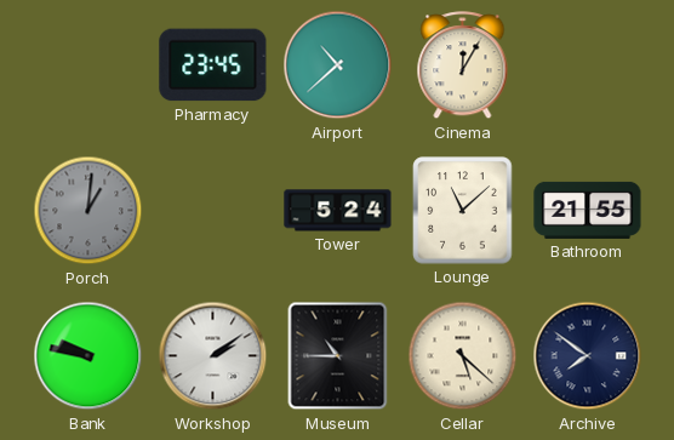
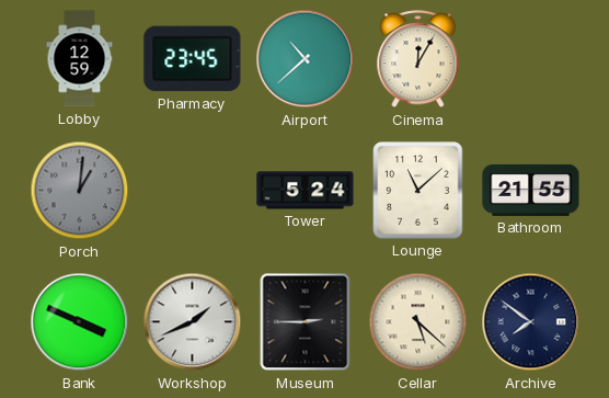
Lobby: none -> 12:59
Bank: 9:47 -> 3:49
Workshop: 2:09 -> 1:41
Museum: 10:45 -> 2:45
